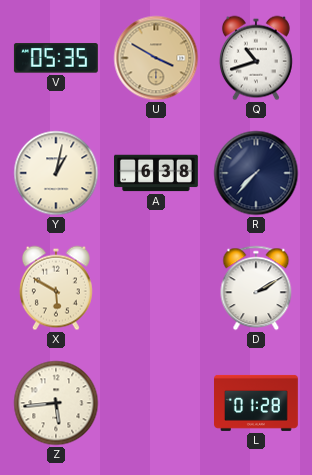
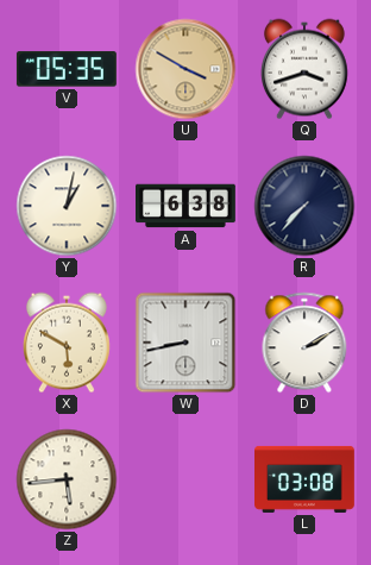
Q: 10:42 -> 3:42
W: none -> 8:43
L: 01:28 -> 03:08
